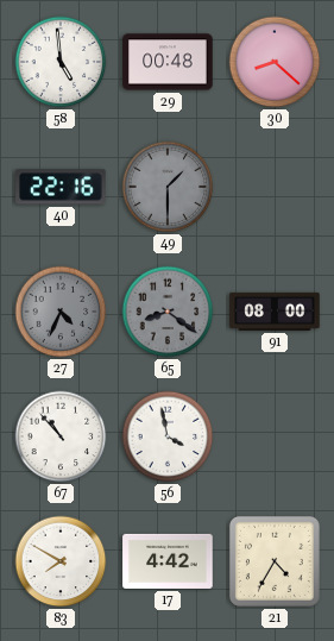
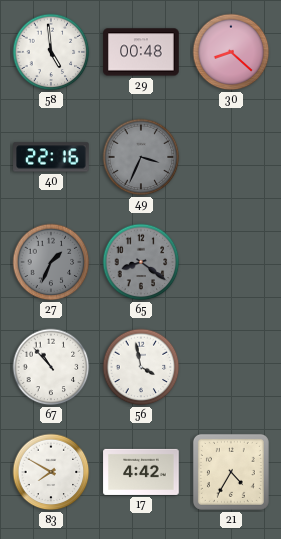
49: 1:30 -> 3:34
27: 4:34 -> 1:34
91: 08:00 -> none
